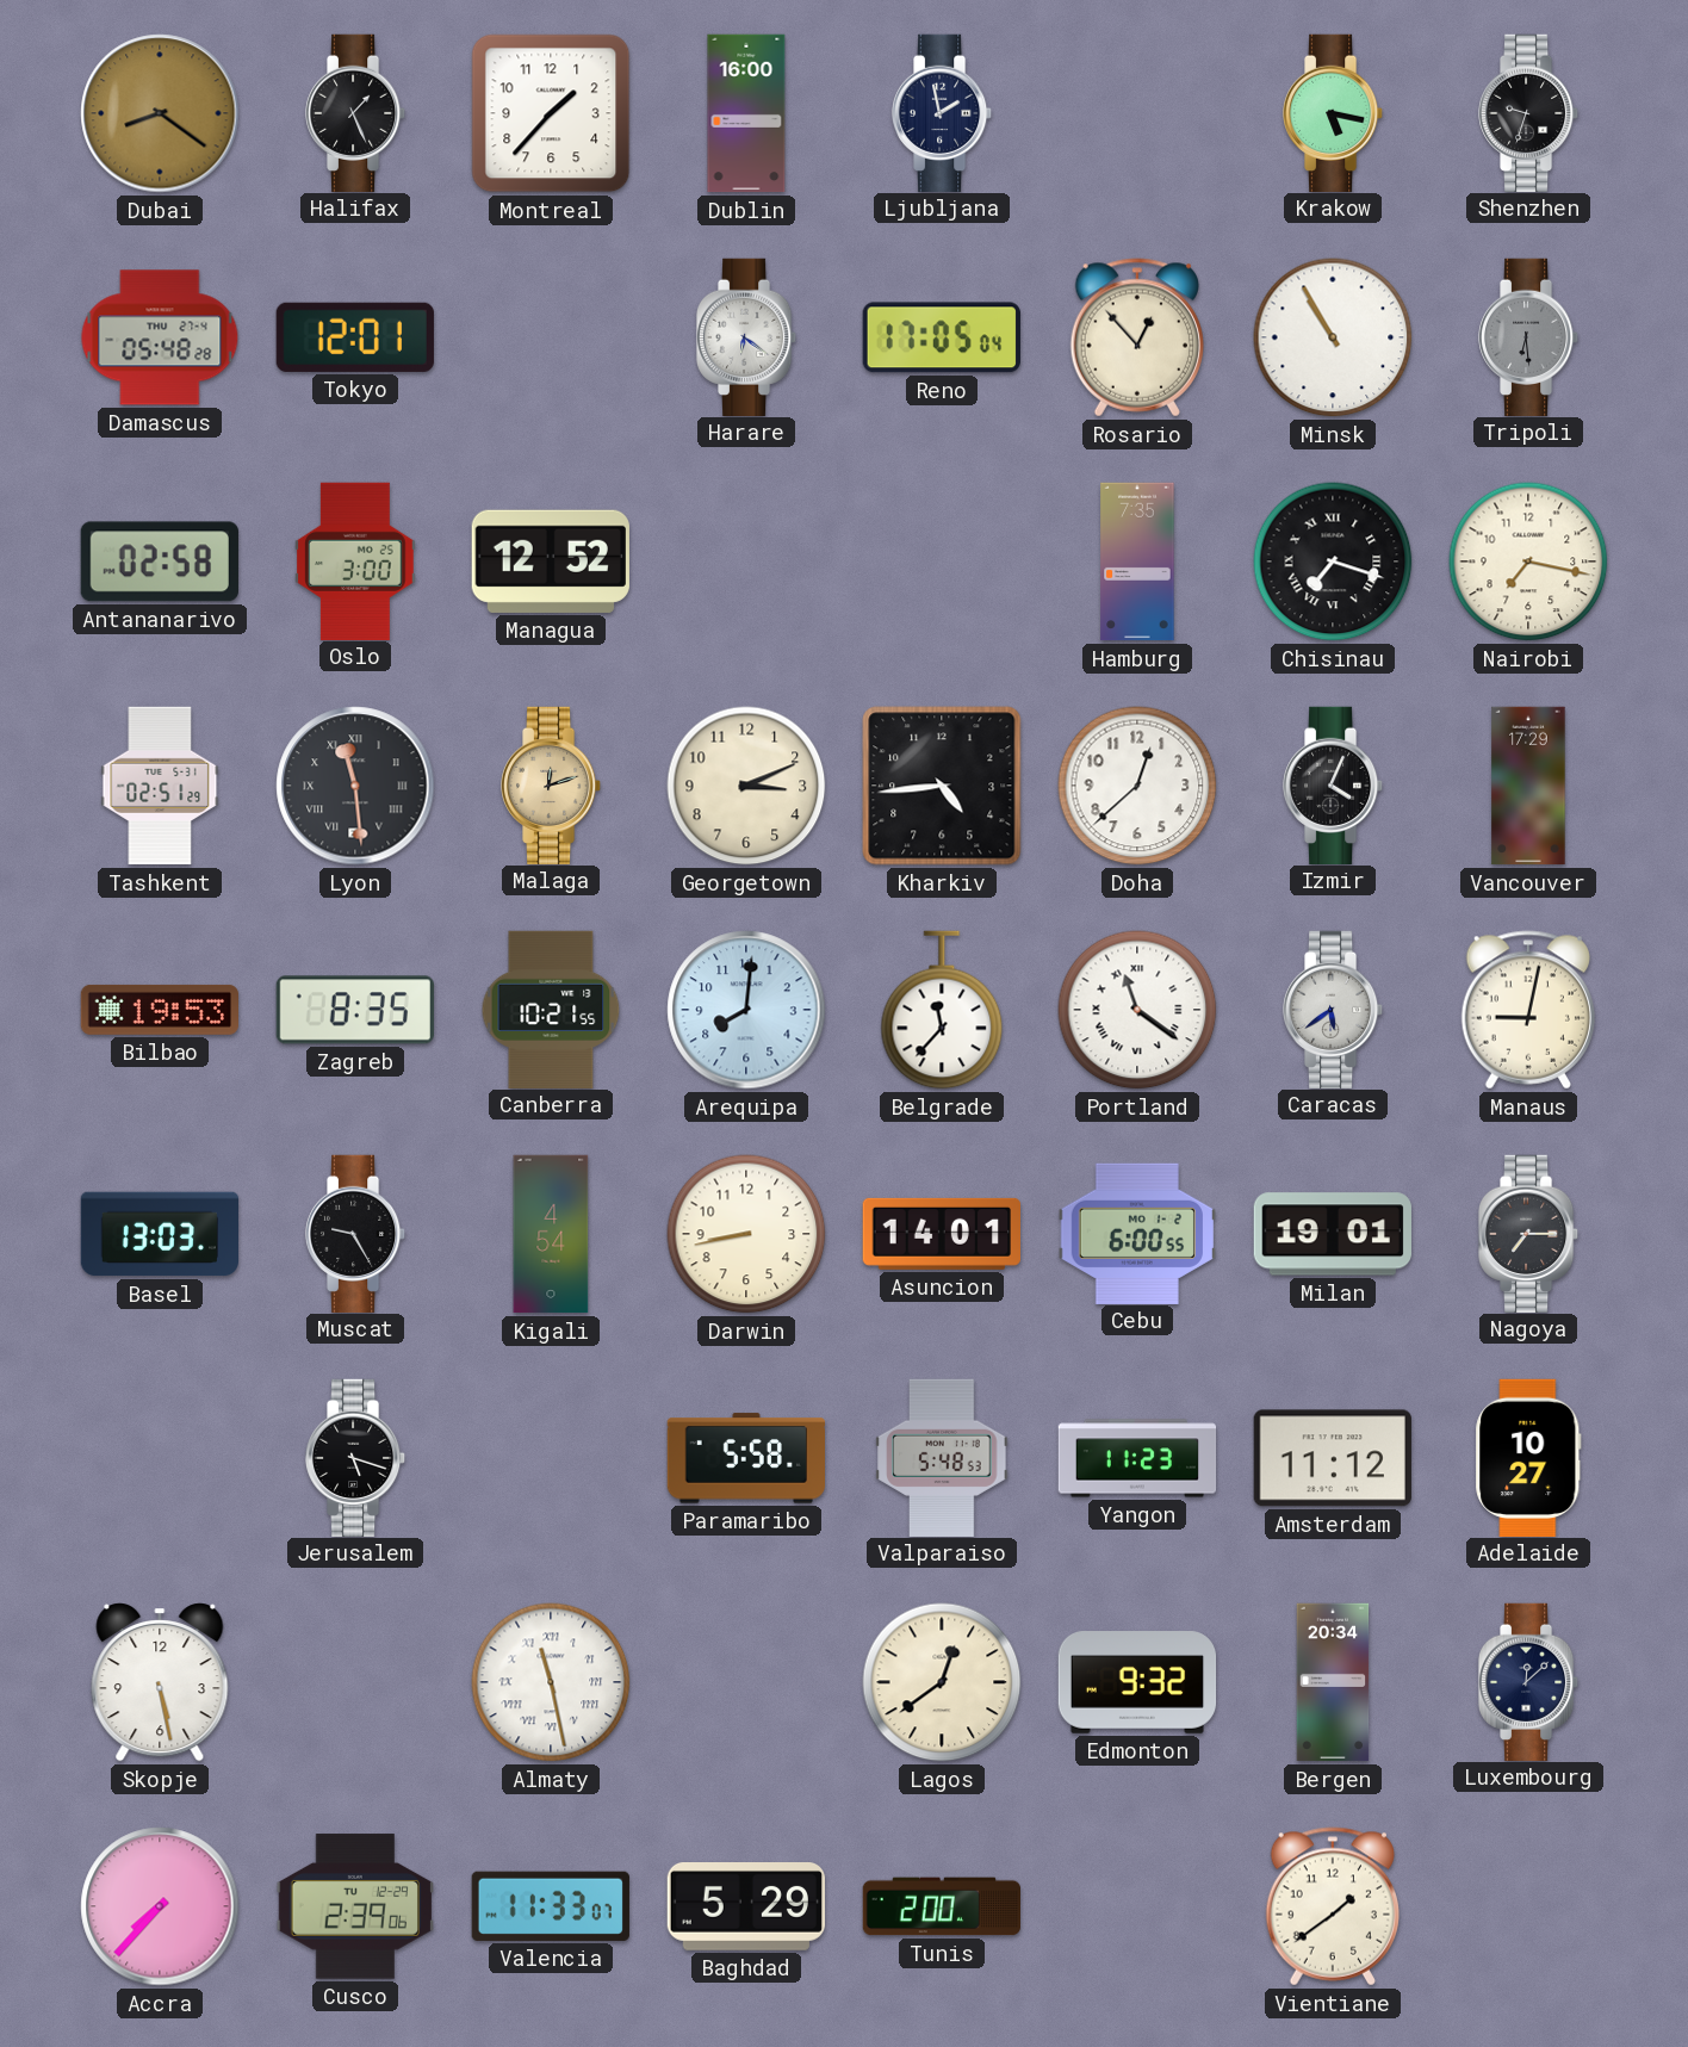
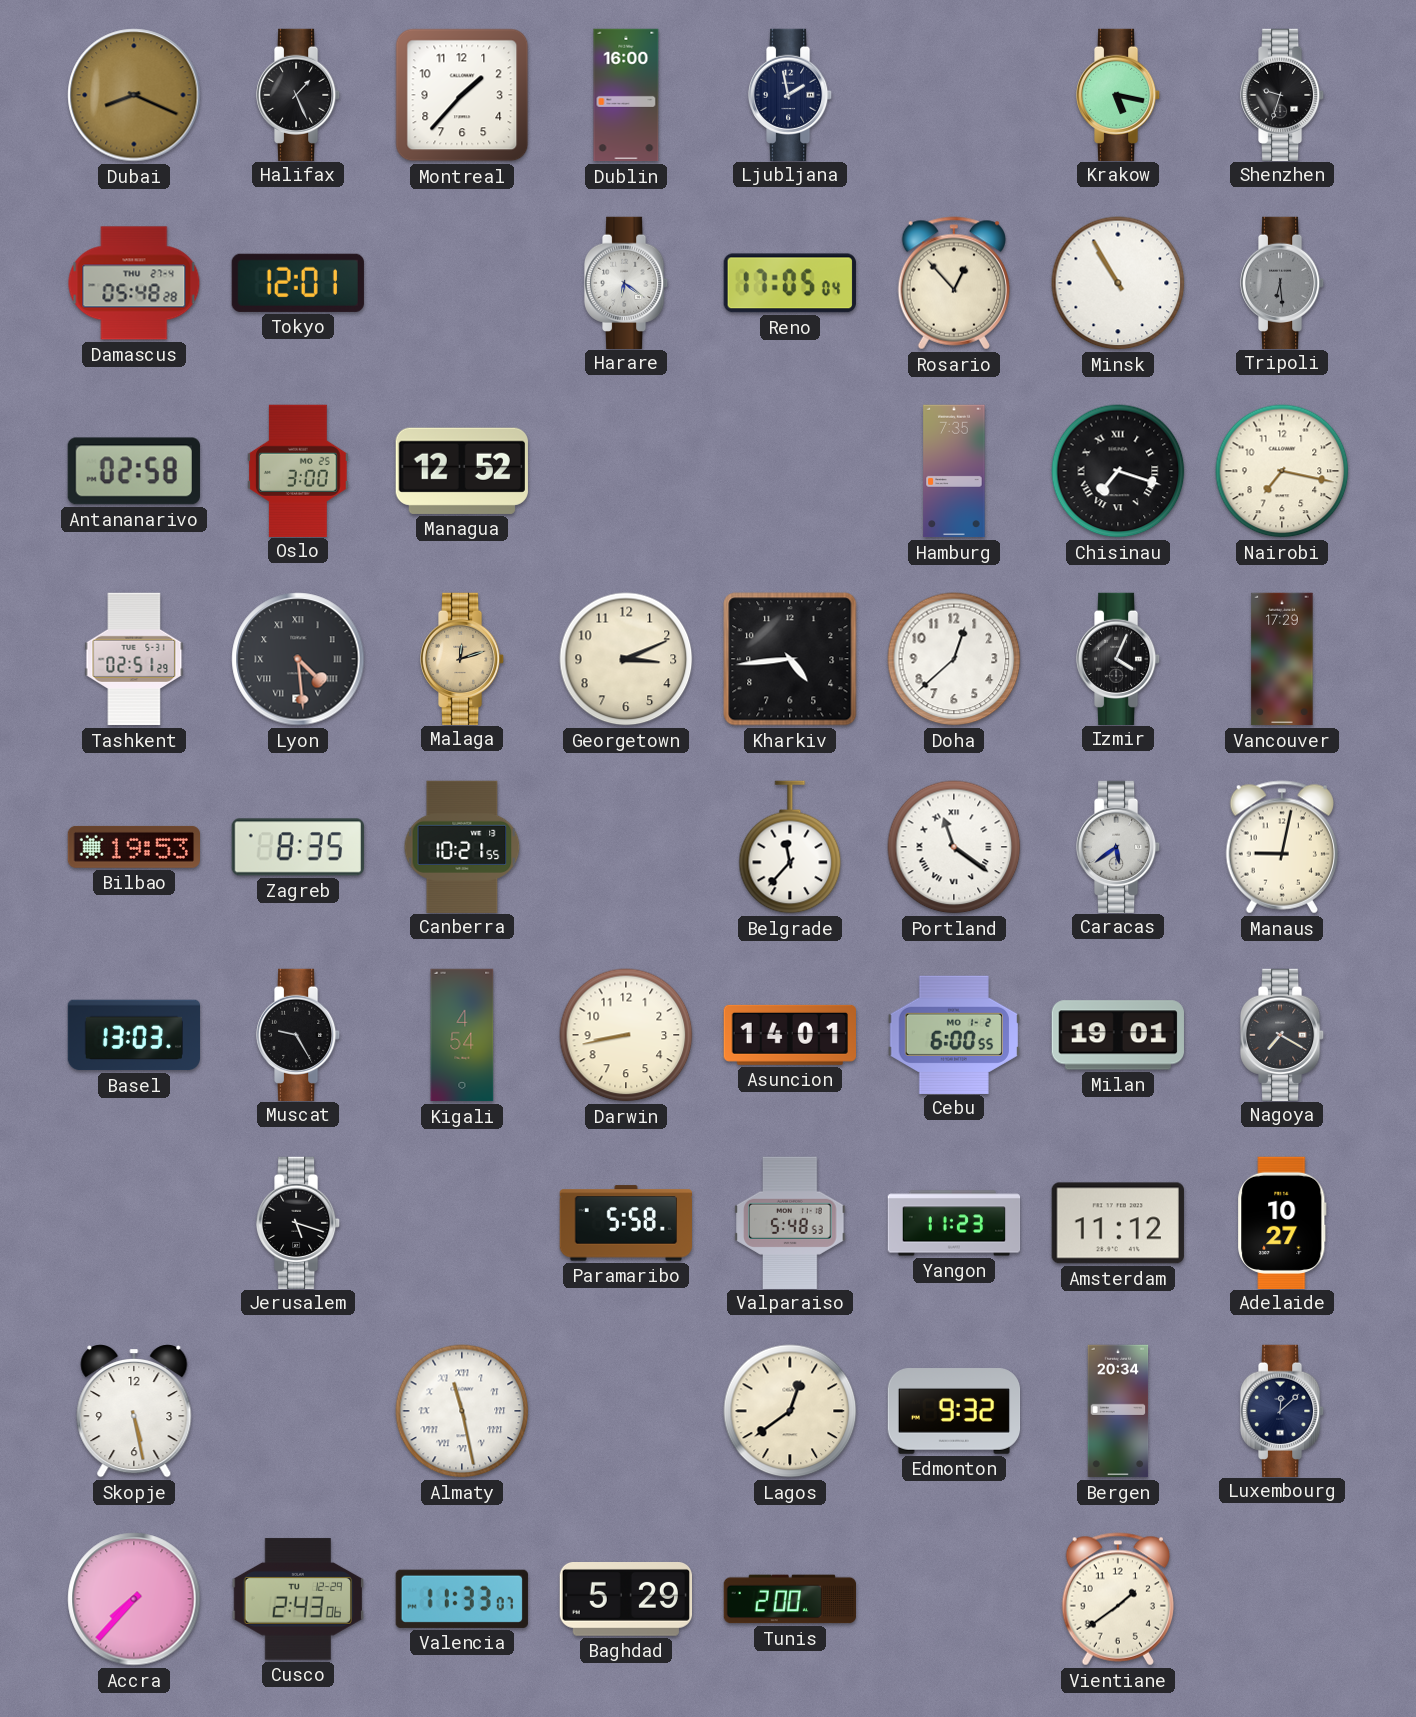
Dubai: 8:21 -> 8:19
Lyon: 11:29 -> 4:29
Arequipa: 8:01 -> none
Nagoya: 7:15 -> 7:20
Cusco: 2:39 -> 2:43
